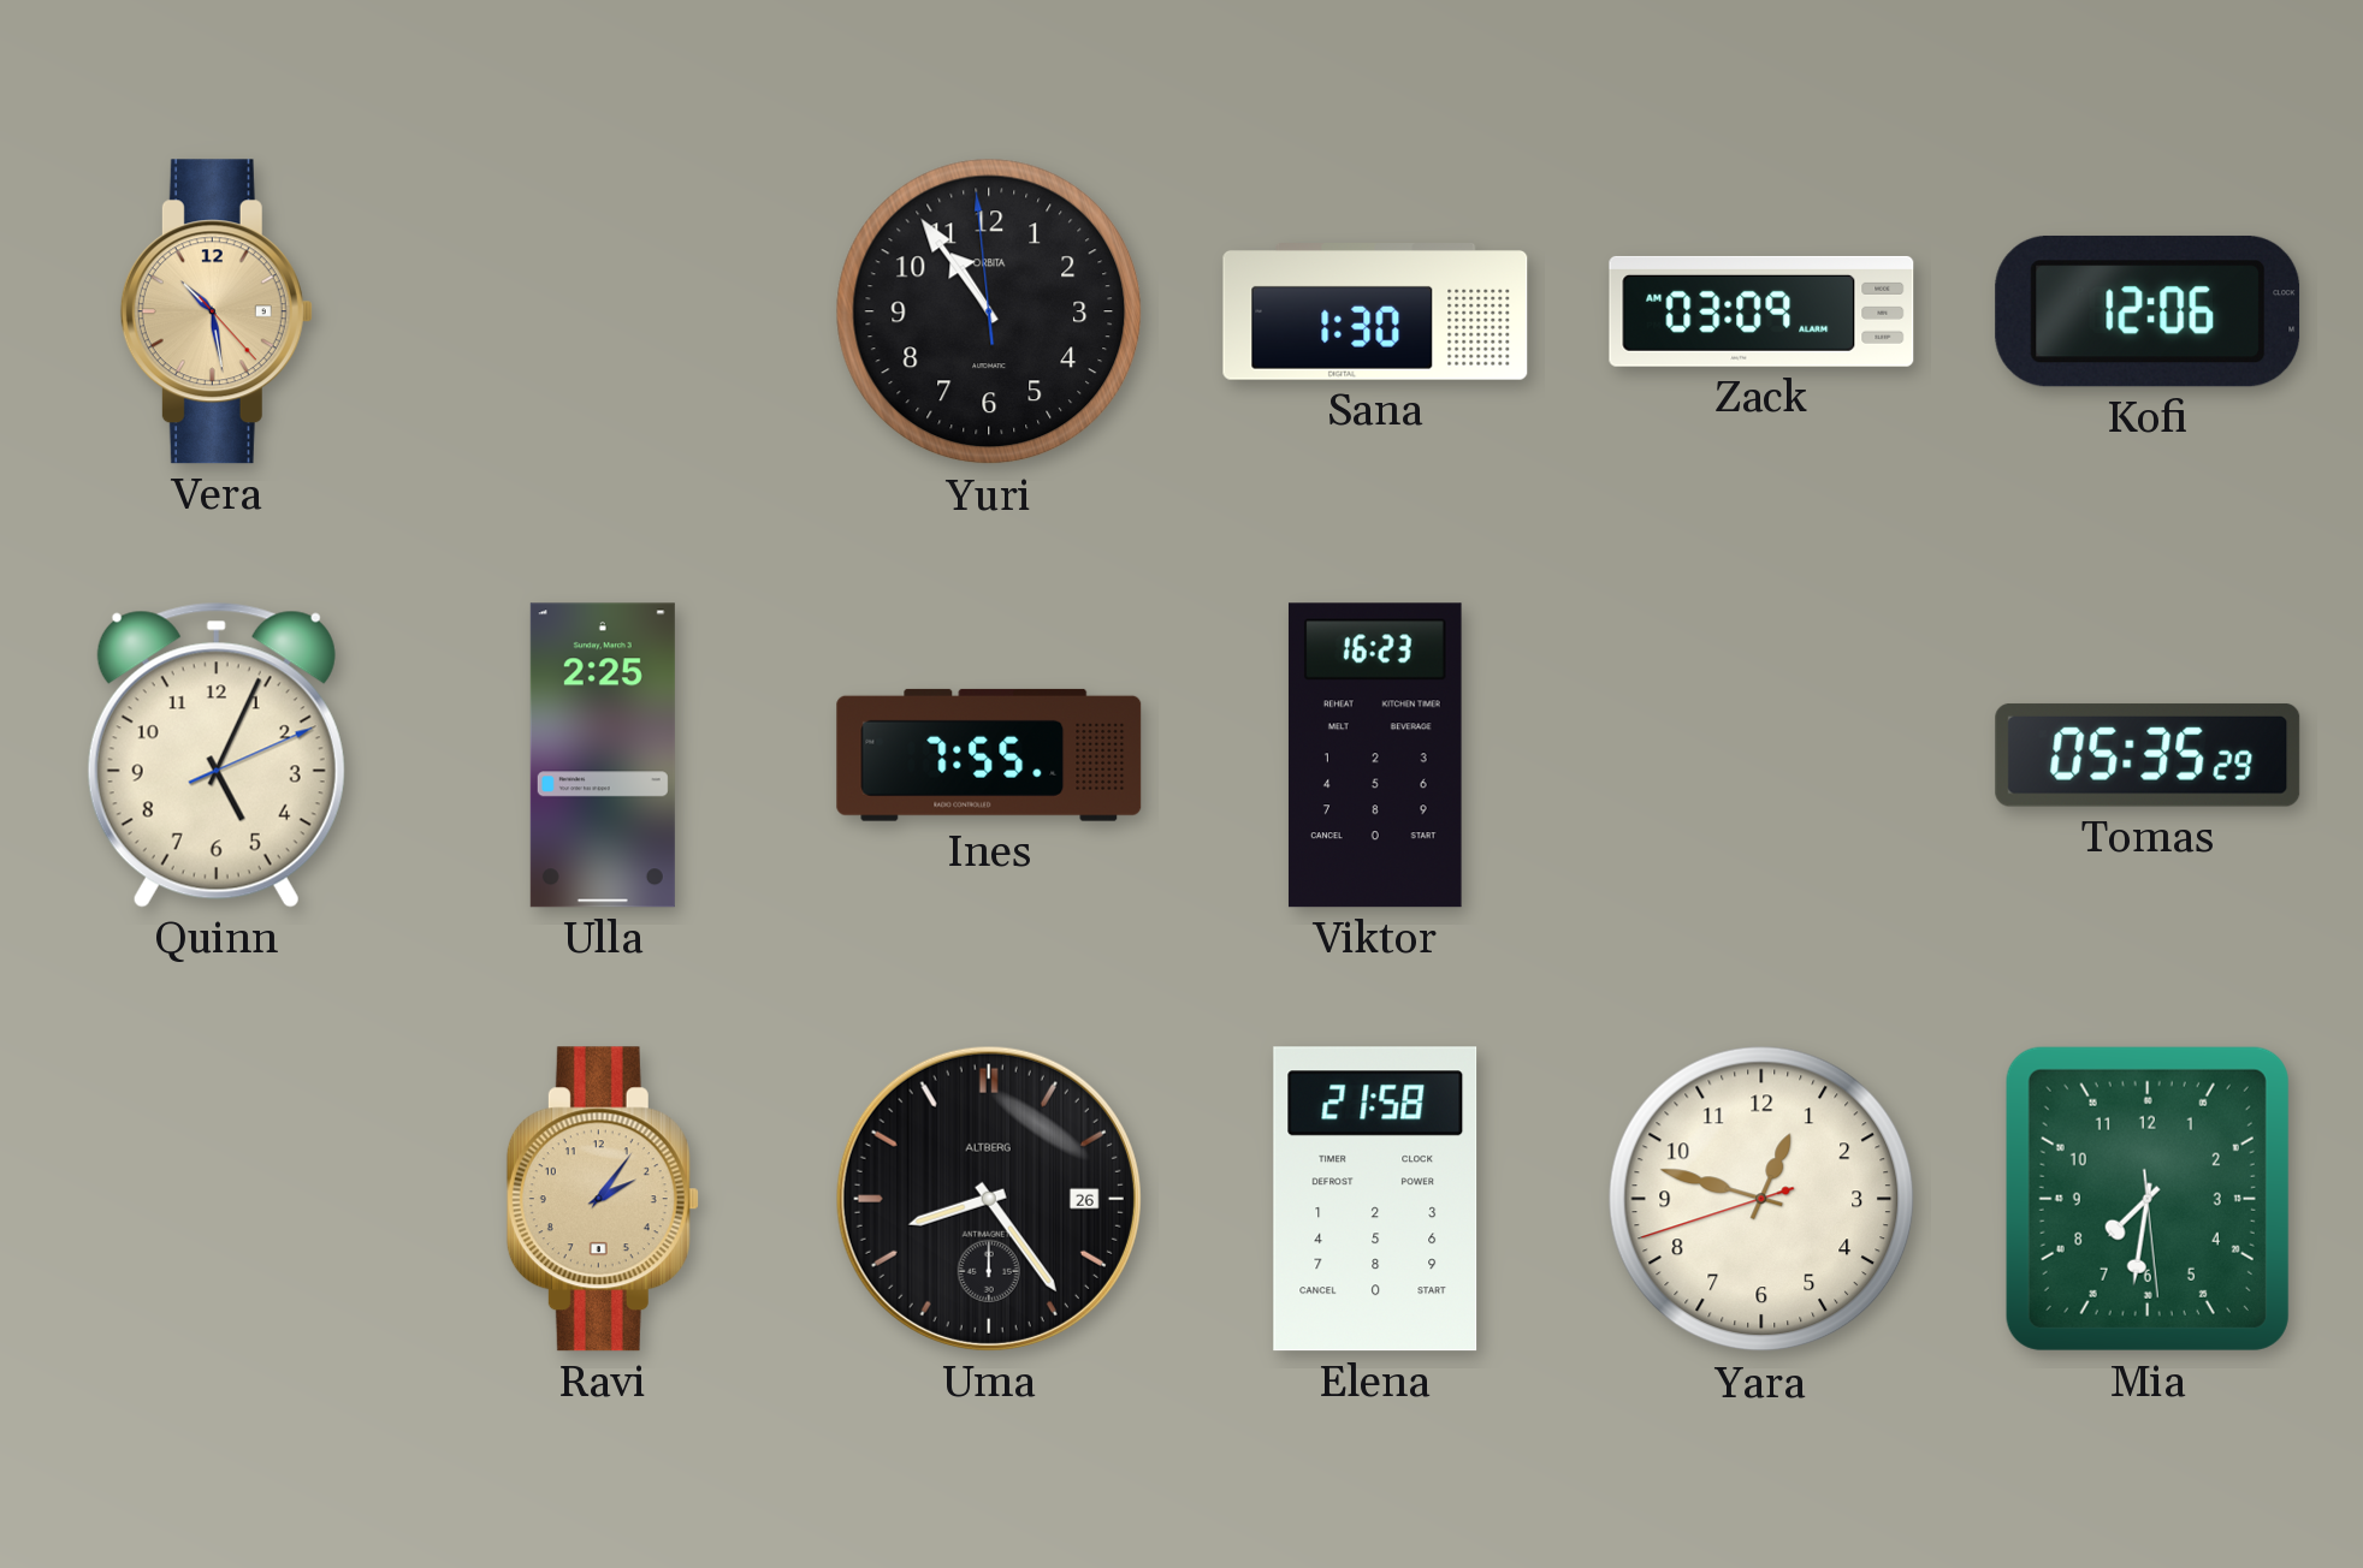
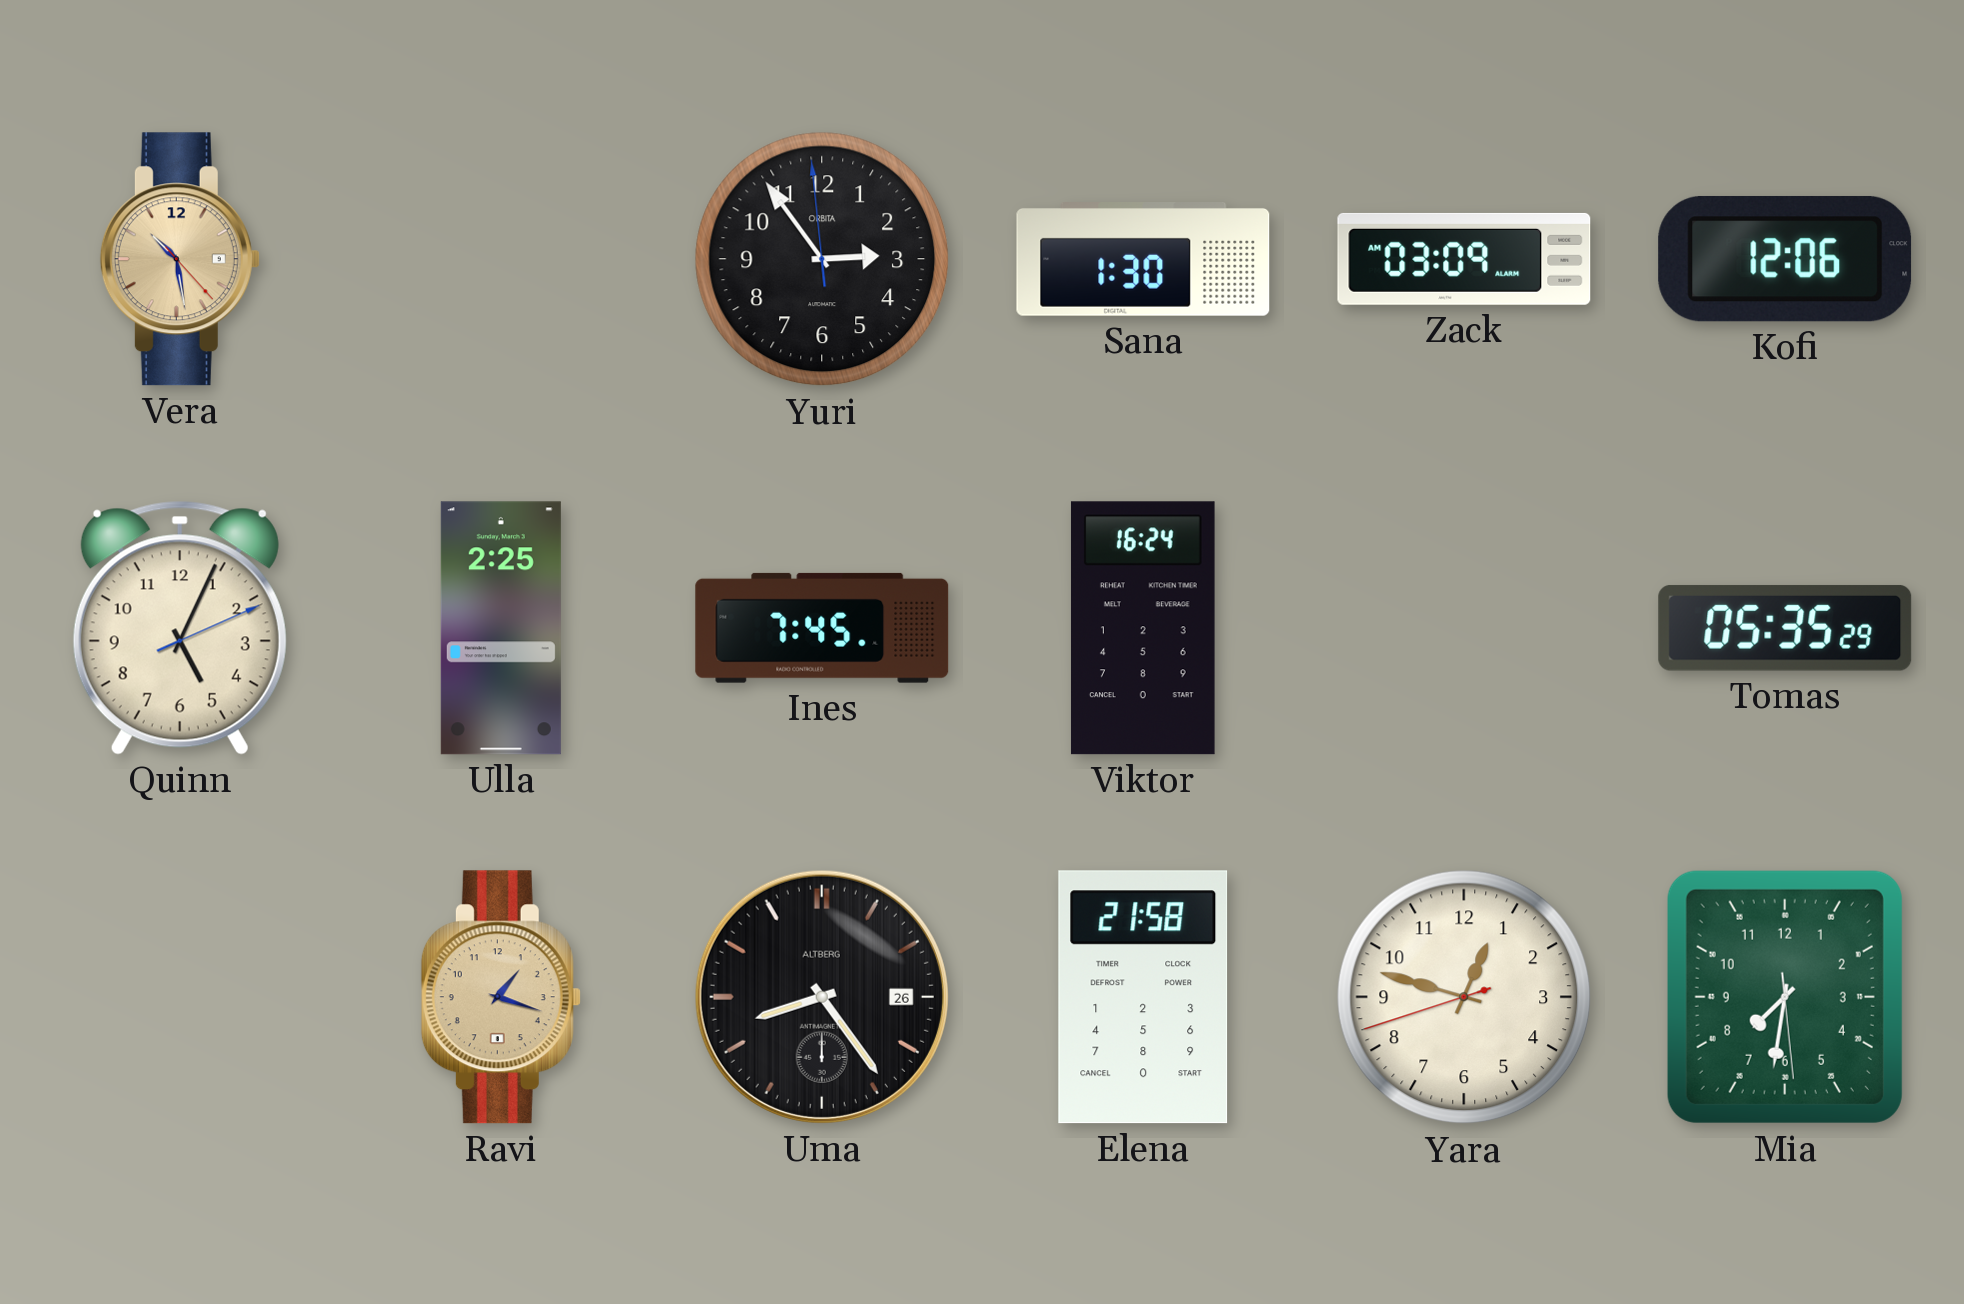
Yuri: 10:53 -> 2:53
Ines: 7:55 -> 7:45
Viktor: 16:23 -> 16:24
Ravi: 2:06 -> 1:18
